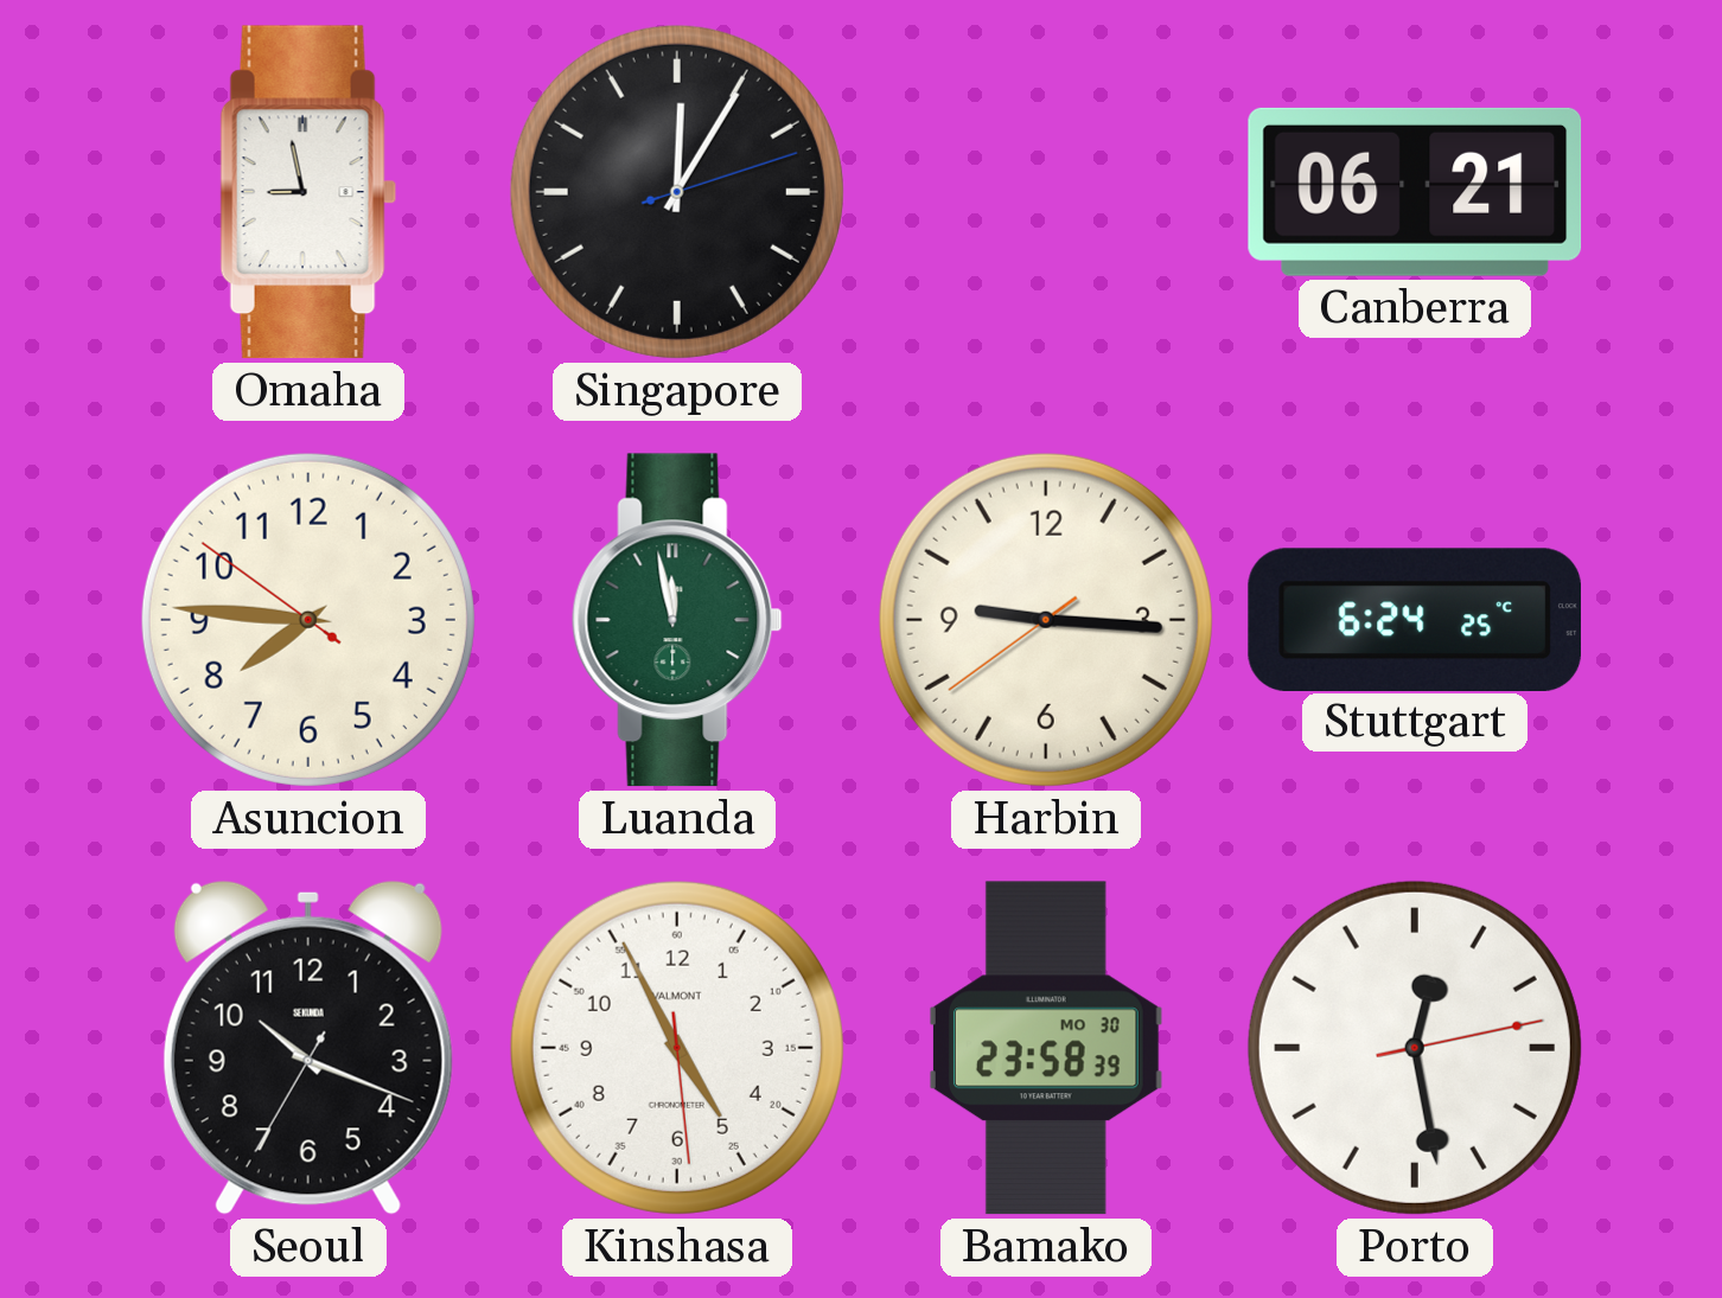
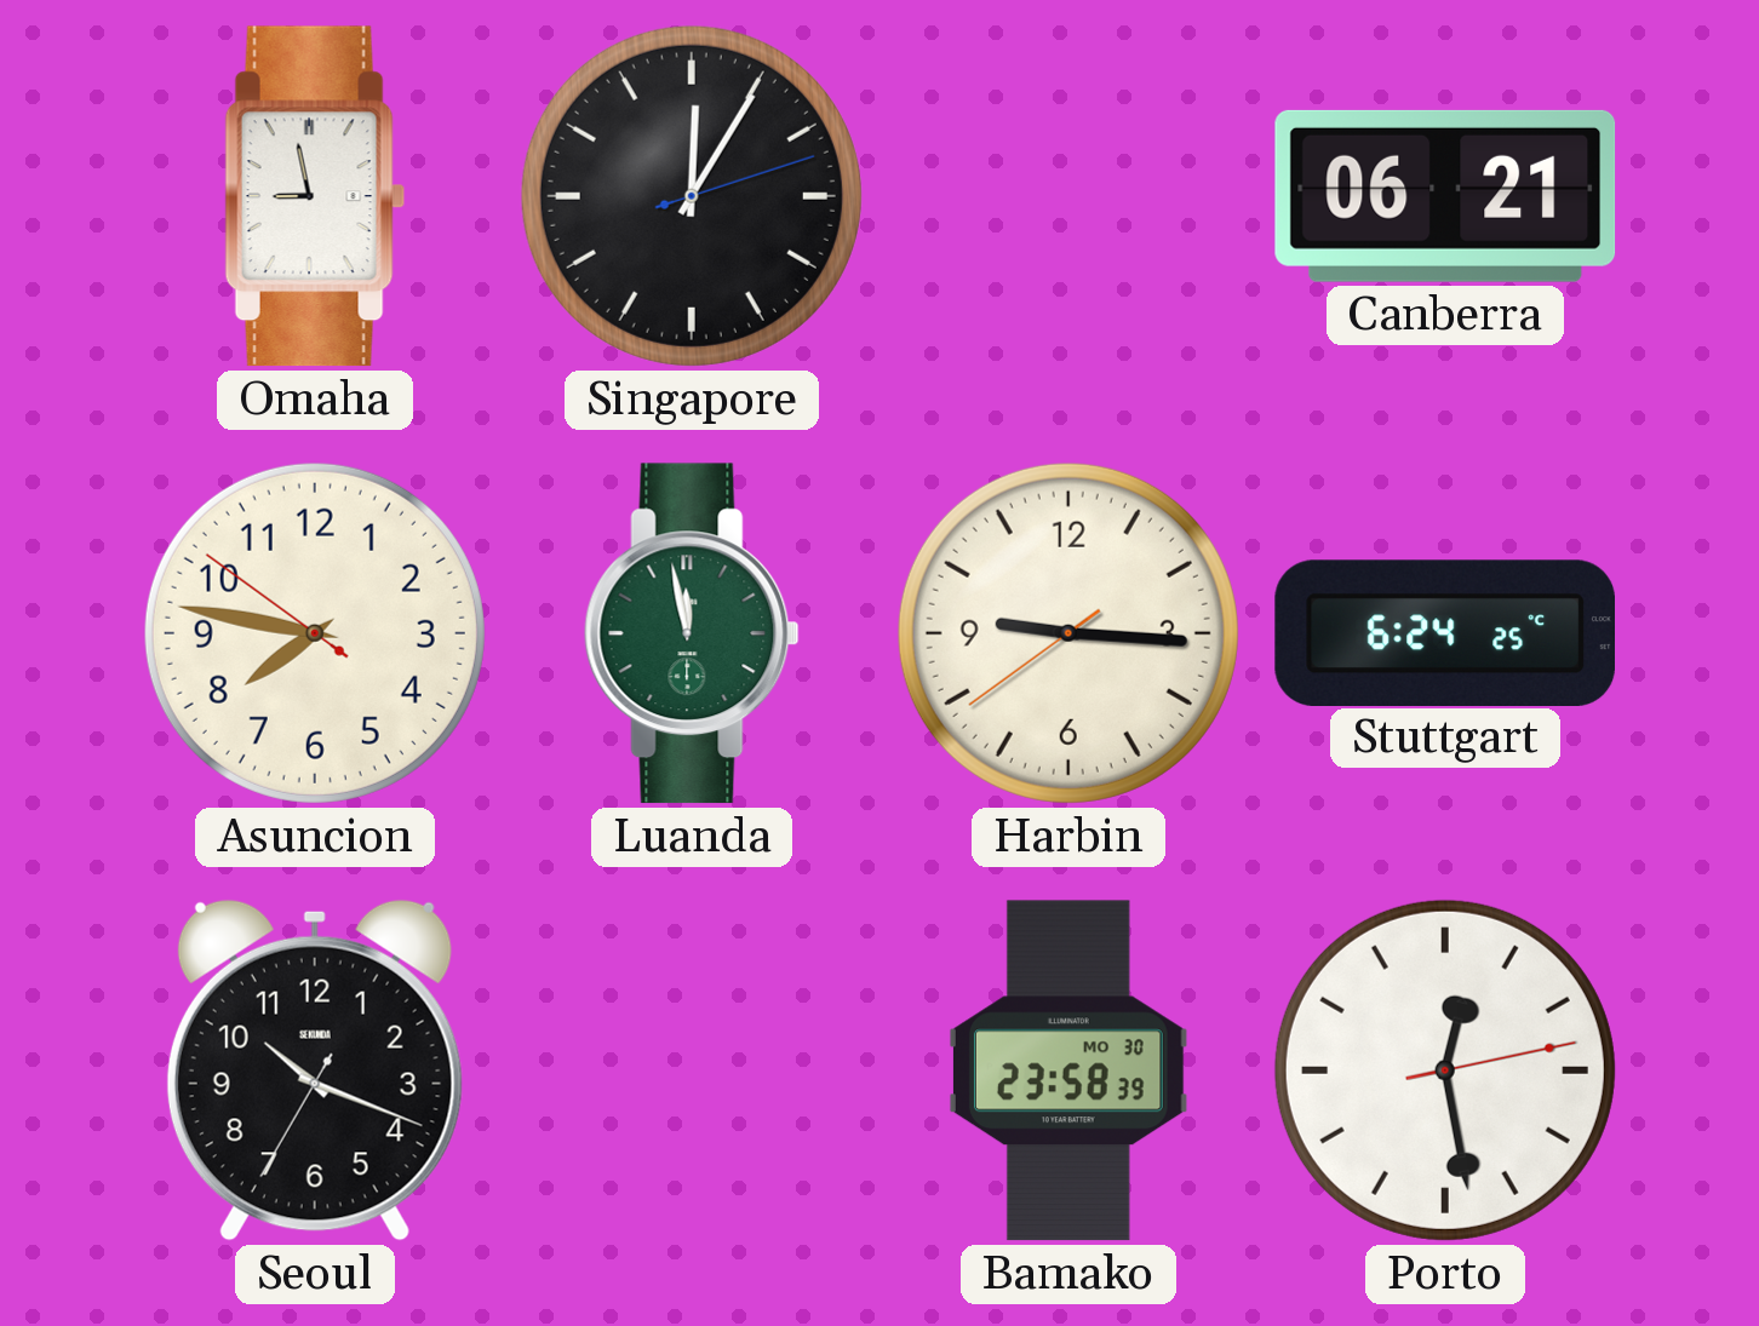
Asuncion: 7:45 -> 7:46
Kinshasa: 4:55 -> none
